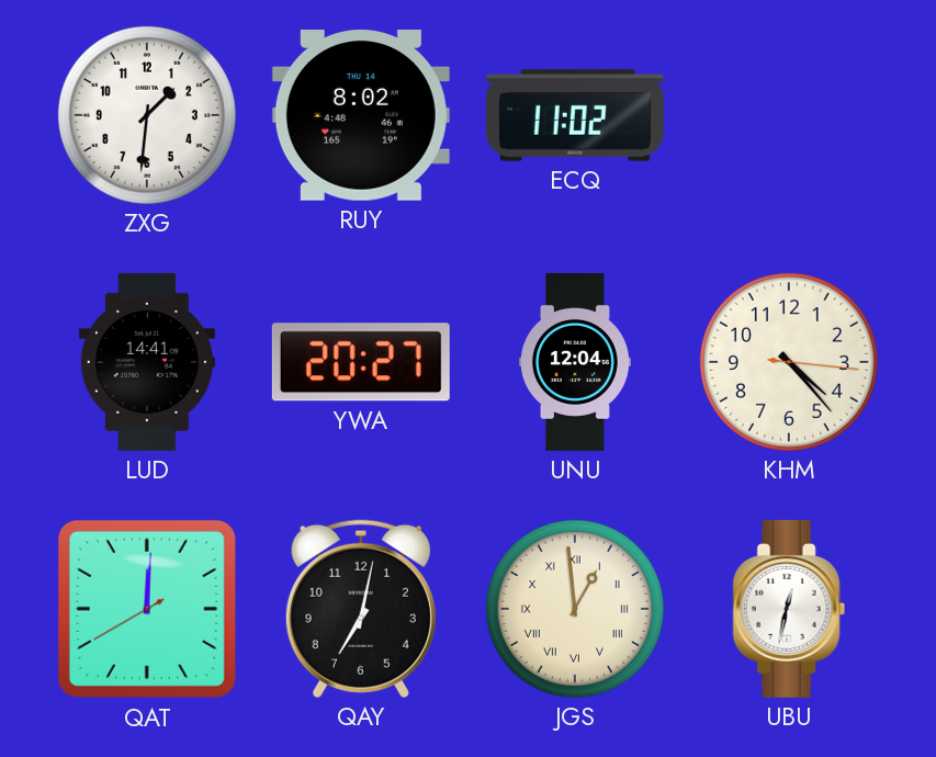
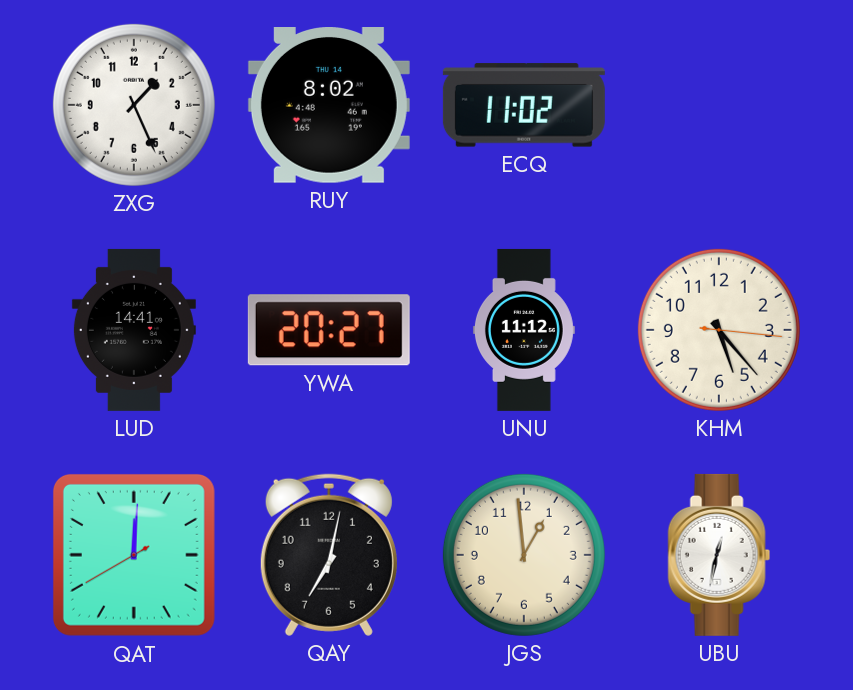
ZXG: 1:31 -> 1:26
UNU: 12:04 -> 11:12
KHM: 4:23 -> 5:23
JGS numerals: Roman -> Arabic
